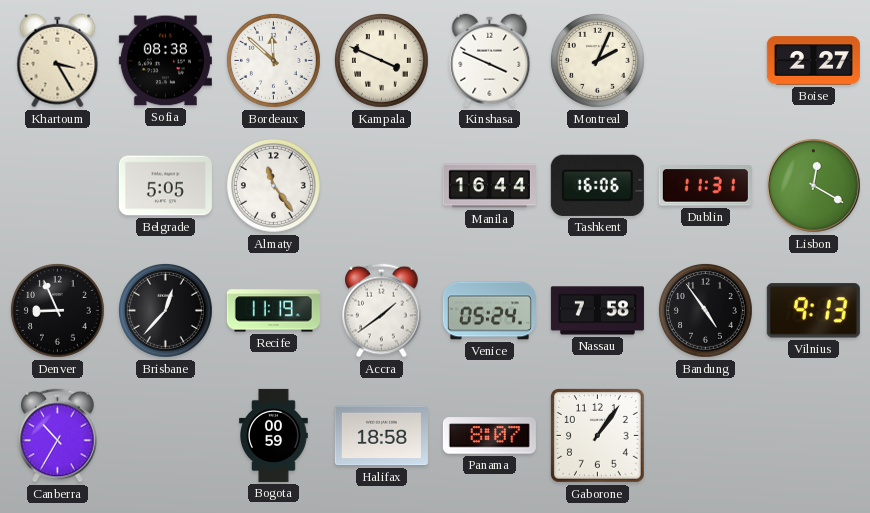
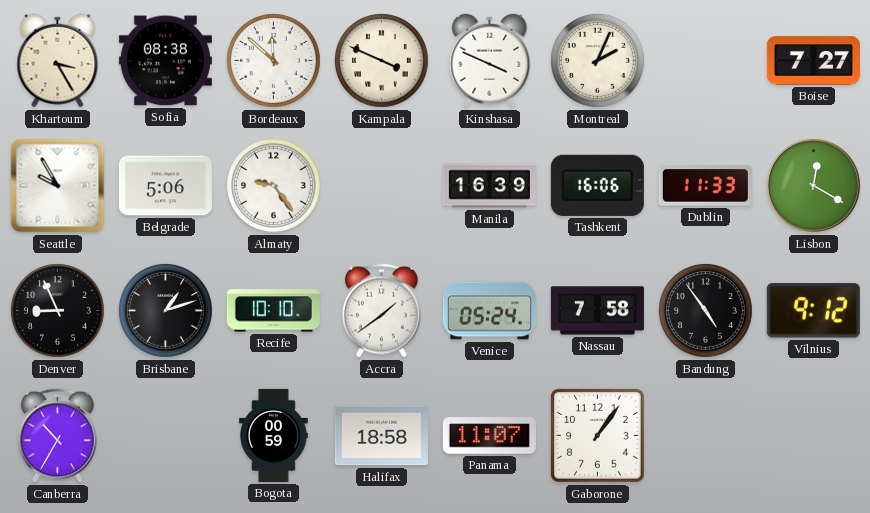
Boise: 2:27 -> 7:27
Seattle: none -> 9:55
Belgrade: 5:05 -> 5:06
Almaty: 11:24 -> 9:24
Manila: 16:44 -> 16:39
Dublin: 11:31 -> 11:33
Brisbane: 12:37 -> 1:12
Recife: 11:19 -> 10:10
Vilnius: 9:13 -> 9:12
Panama: 8:07 -> 11:07
